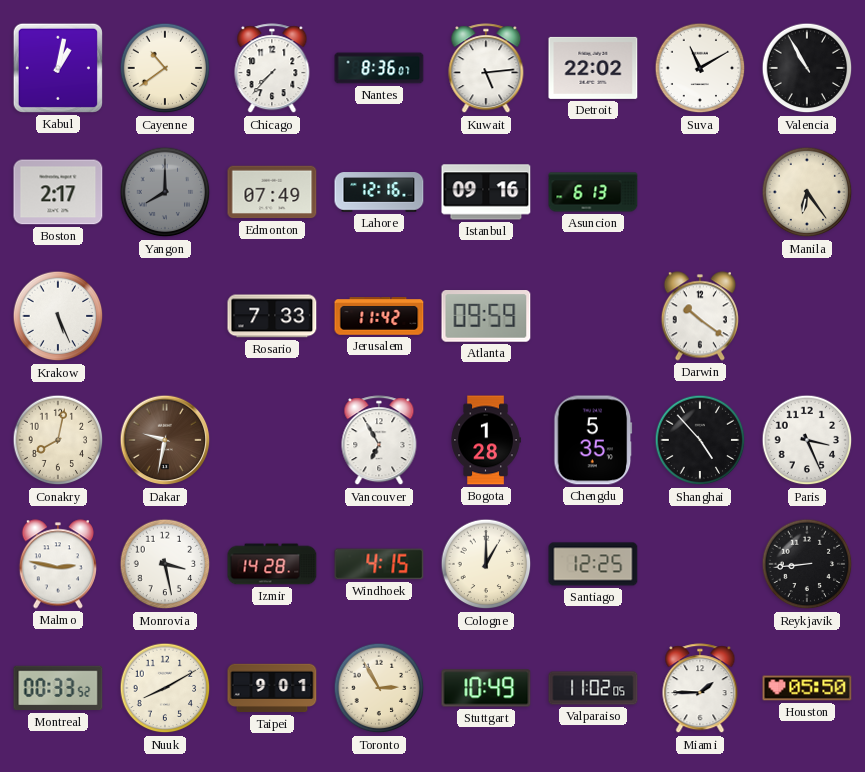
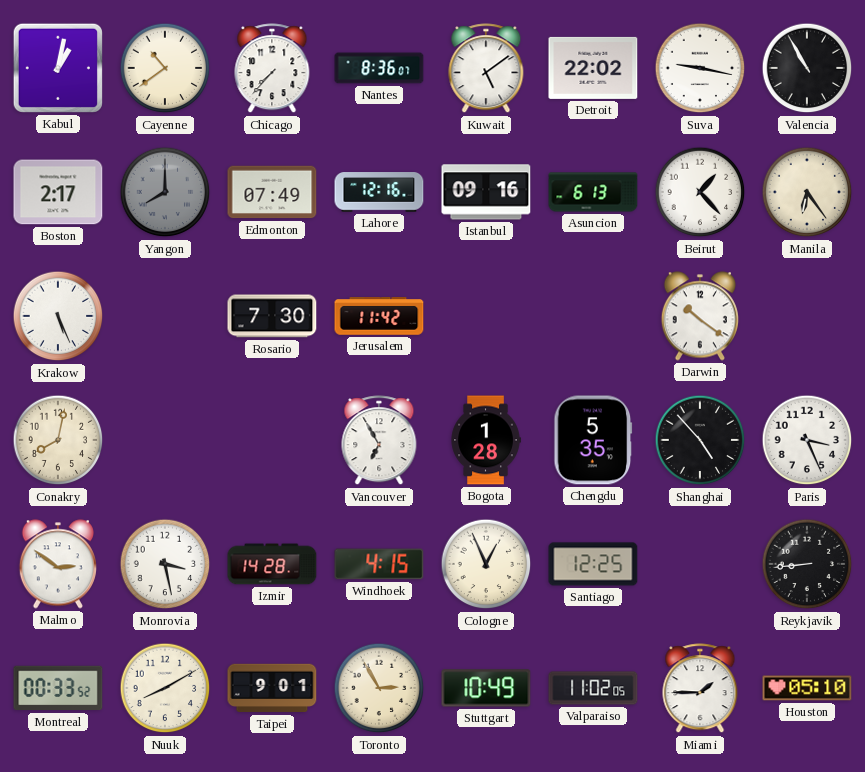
Kuwait: 5:14 -> 5:09
Suva: 11:10 -> 9:17
Beirut: none -> 1:23
Rosario: 7:33 -> 7:30
Atlanta: 09:59 -> none
Dakar: 9:32 -> none
Malmo: 2:47 -> 2:51
Cologne: 1:00 -> 12:56
Houston: 05:50 -> 05:10
